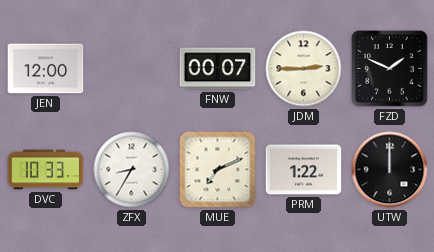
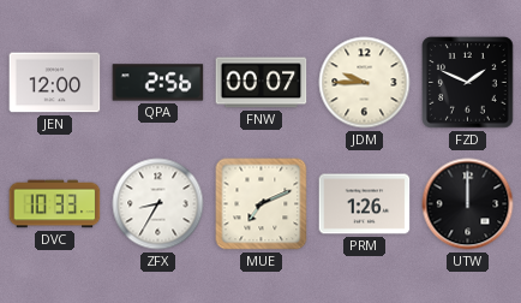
QPA: none -> 2:56
JDM: 2:45 -> 9:45
PRM: 1:22 -> 1:26
